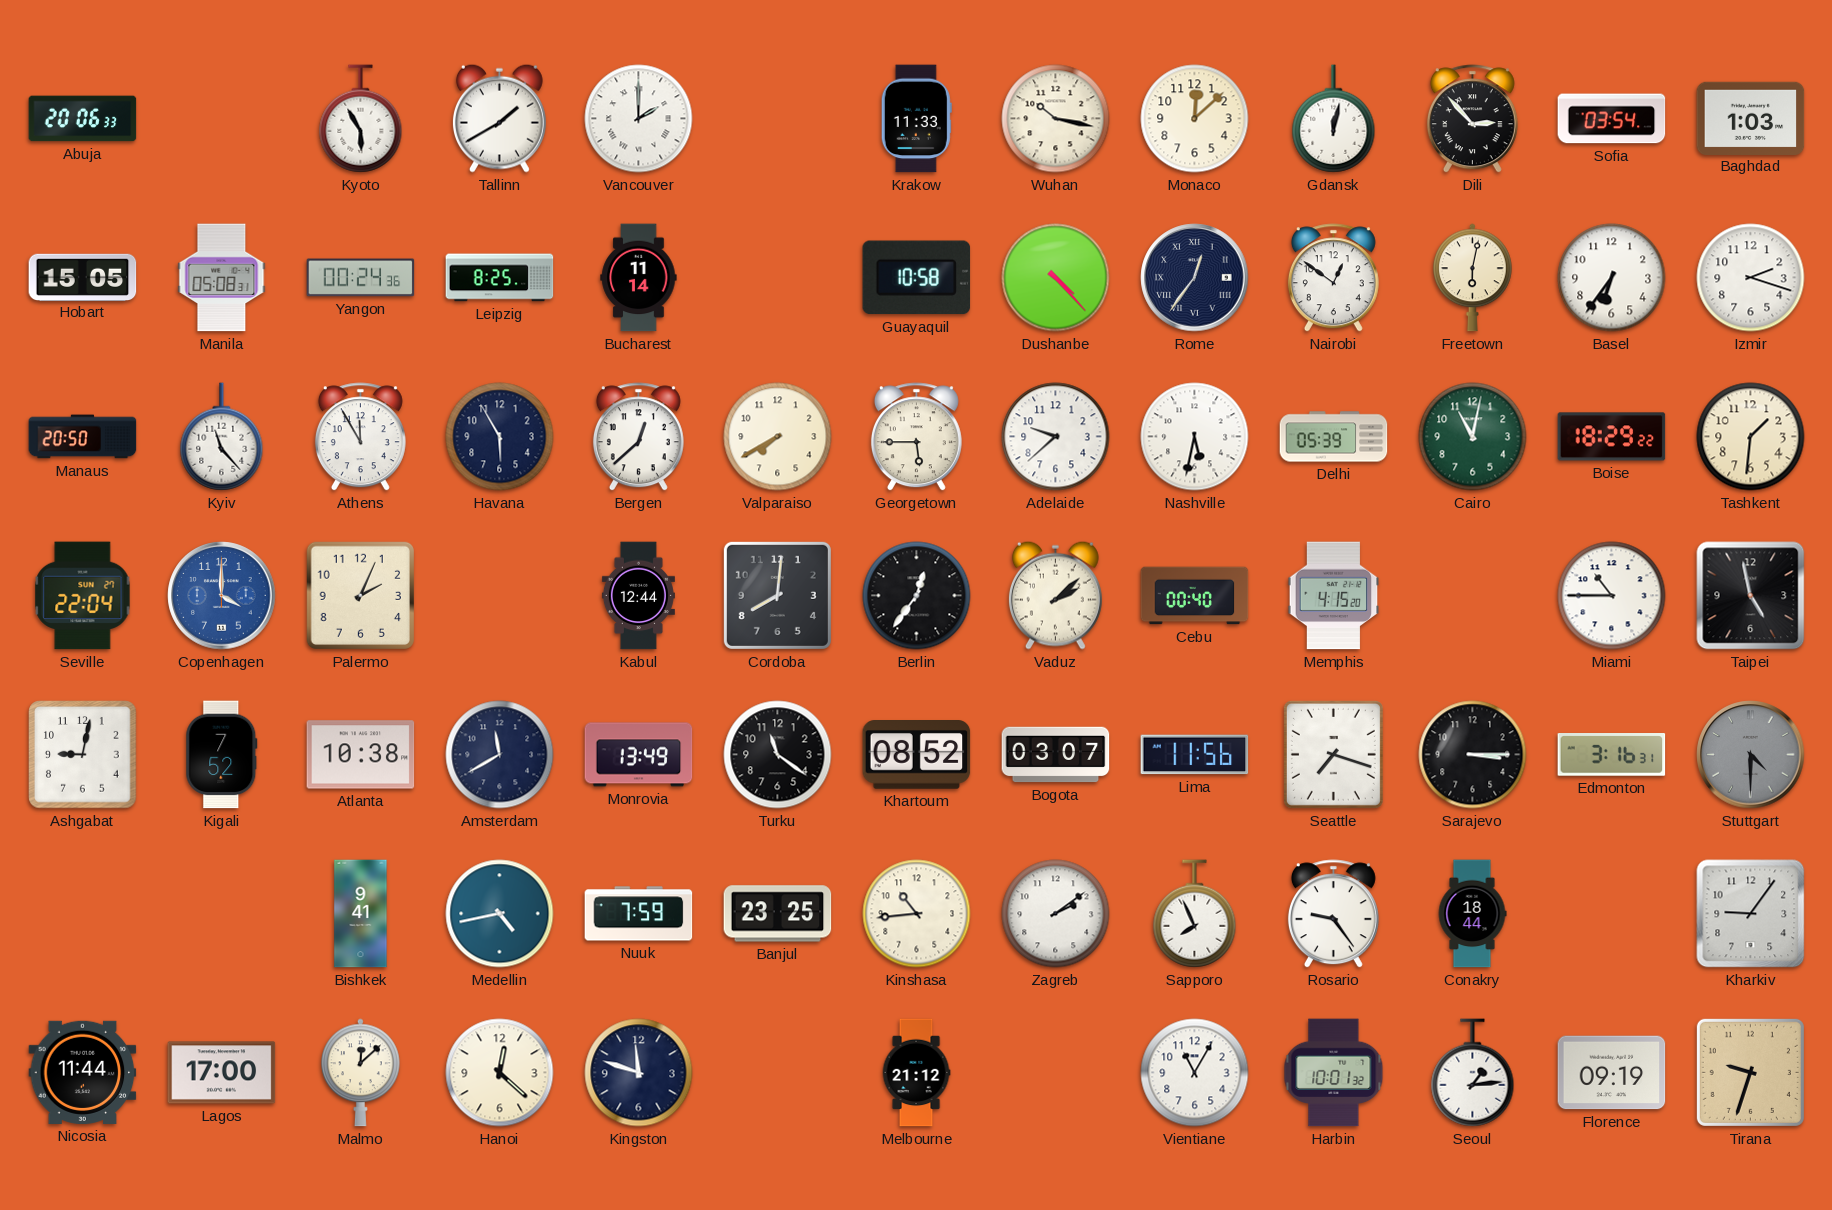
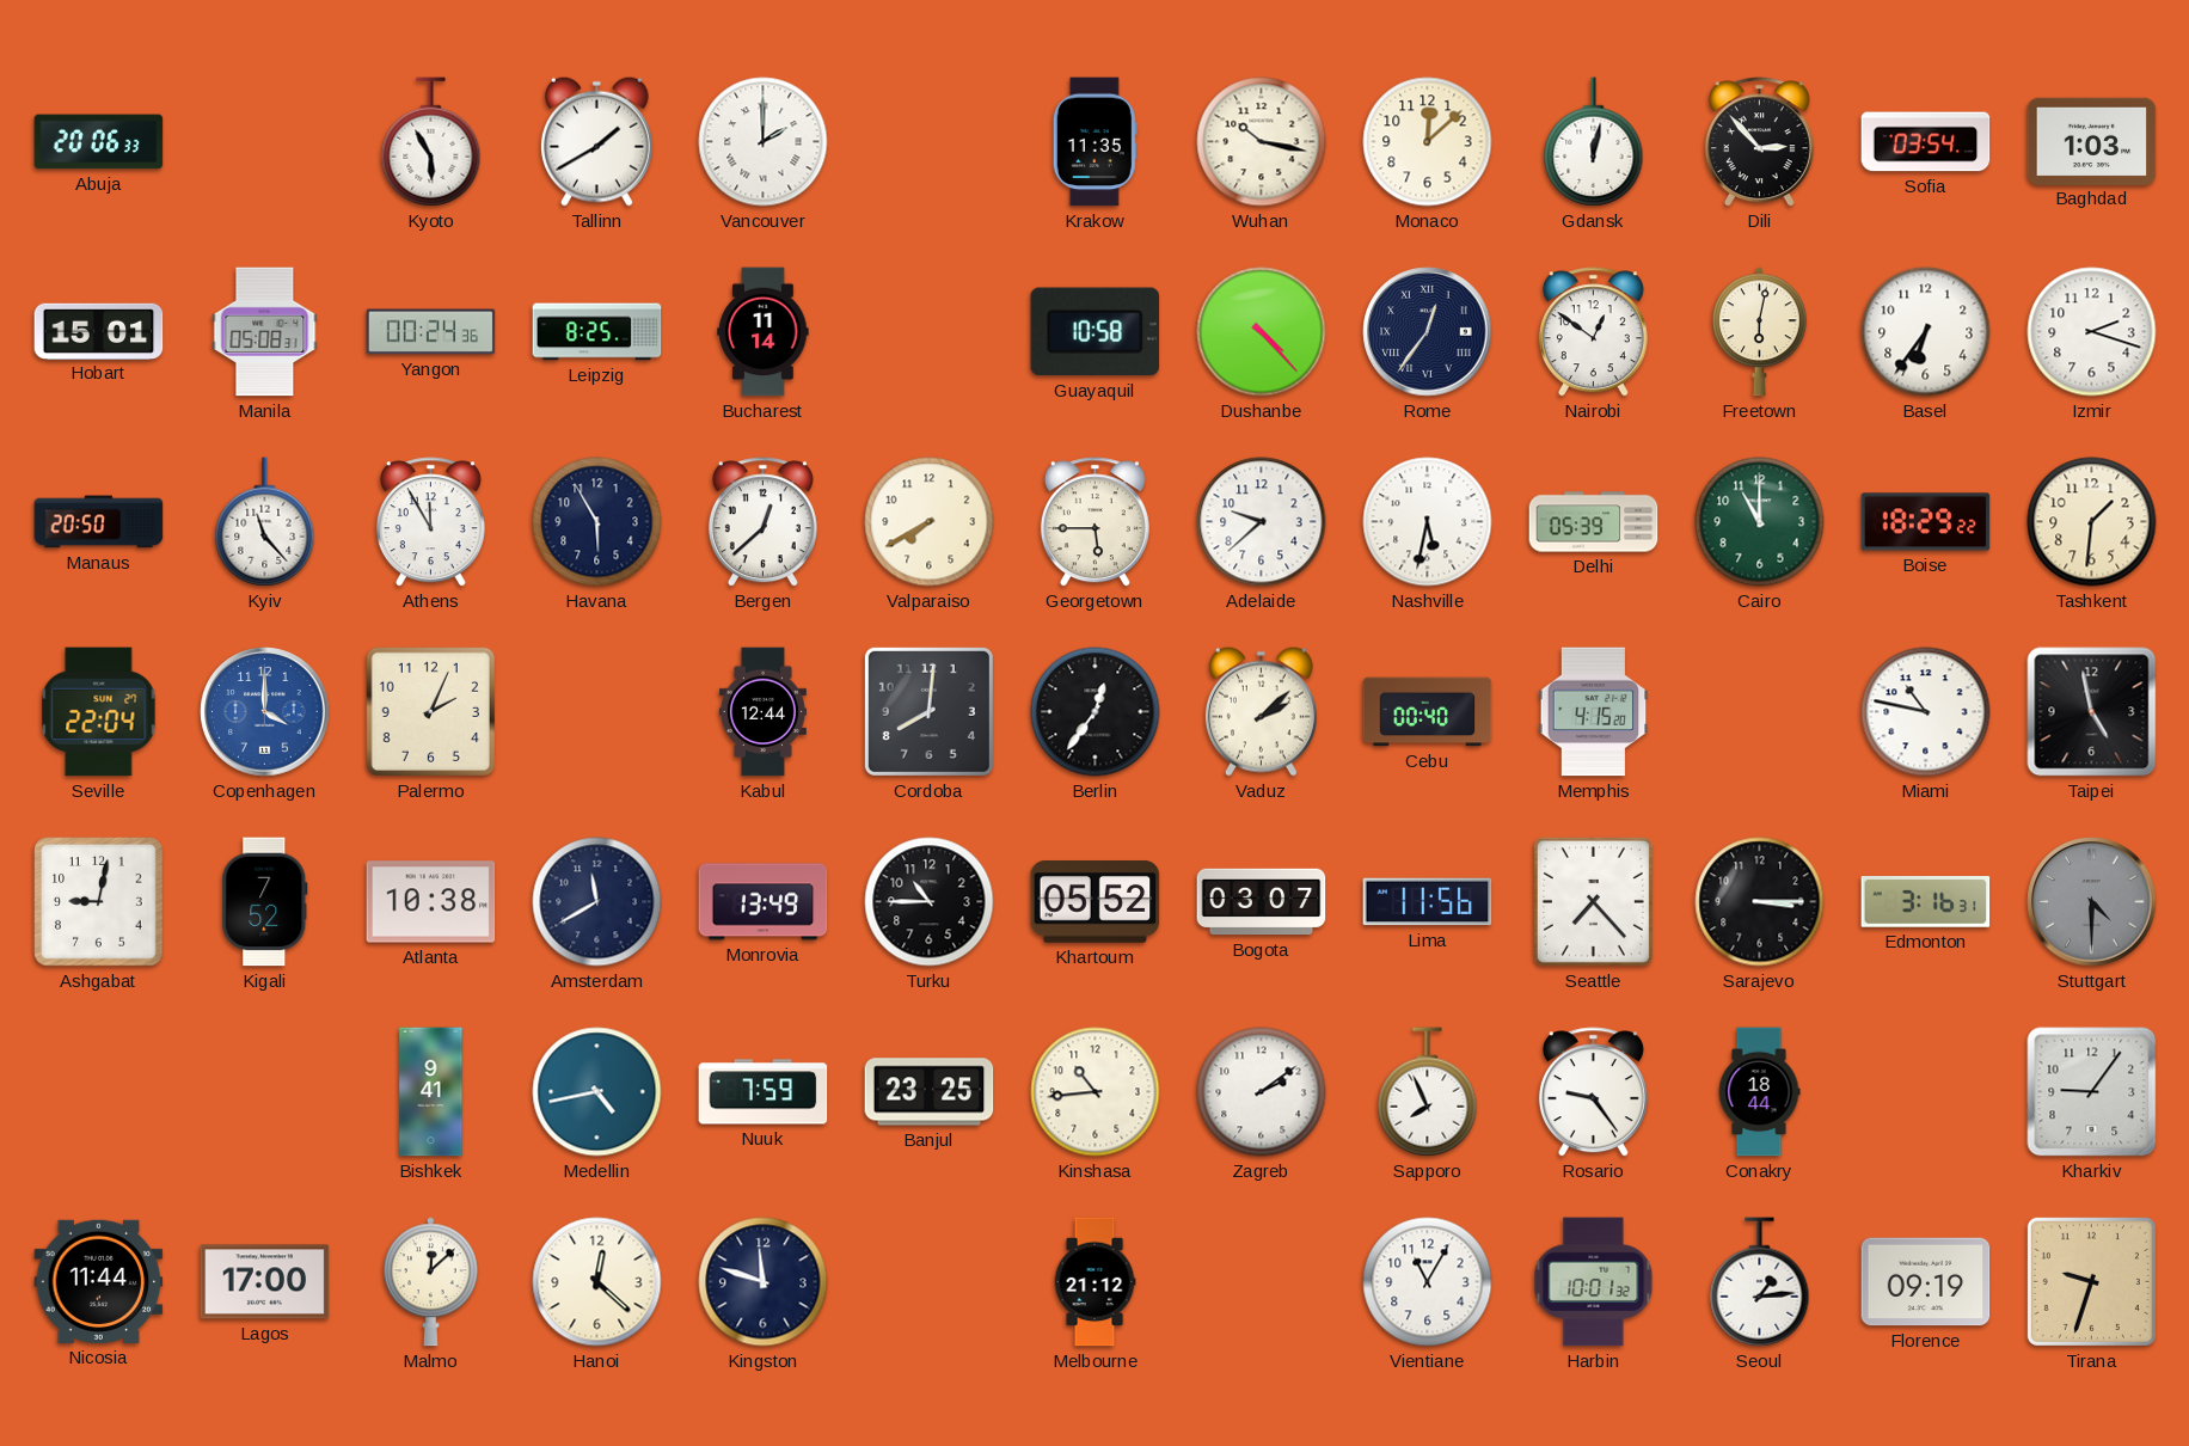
Krakow: 11:33 -> 11:35
Hobart: 15:05 -> 15:01
Cairo: 11:02 -> 11:00
Miami: 10:45 -> 10:47
Turku: 11:21 -> 10:45
Khartoum: 08:52 -> 05:52
Seattle: 7:18 -> 7:23
